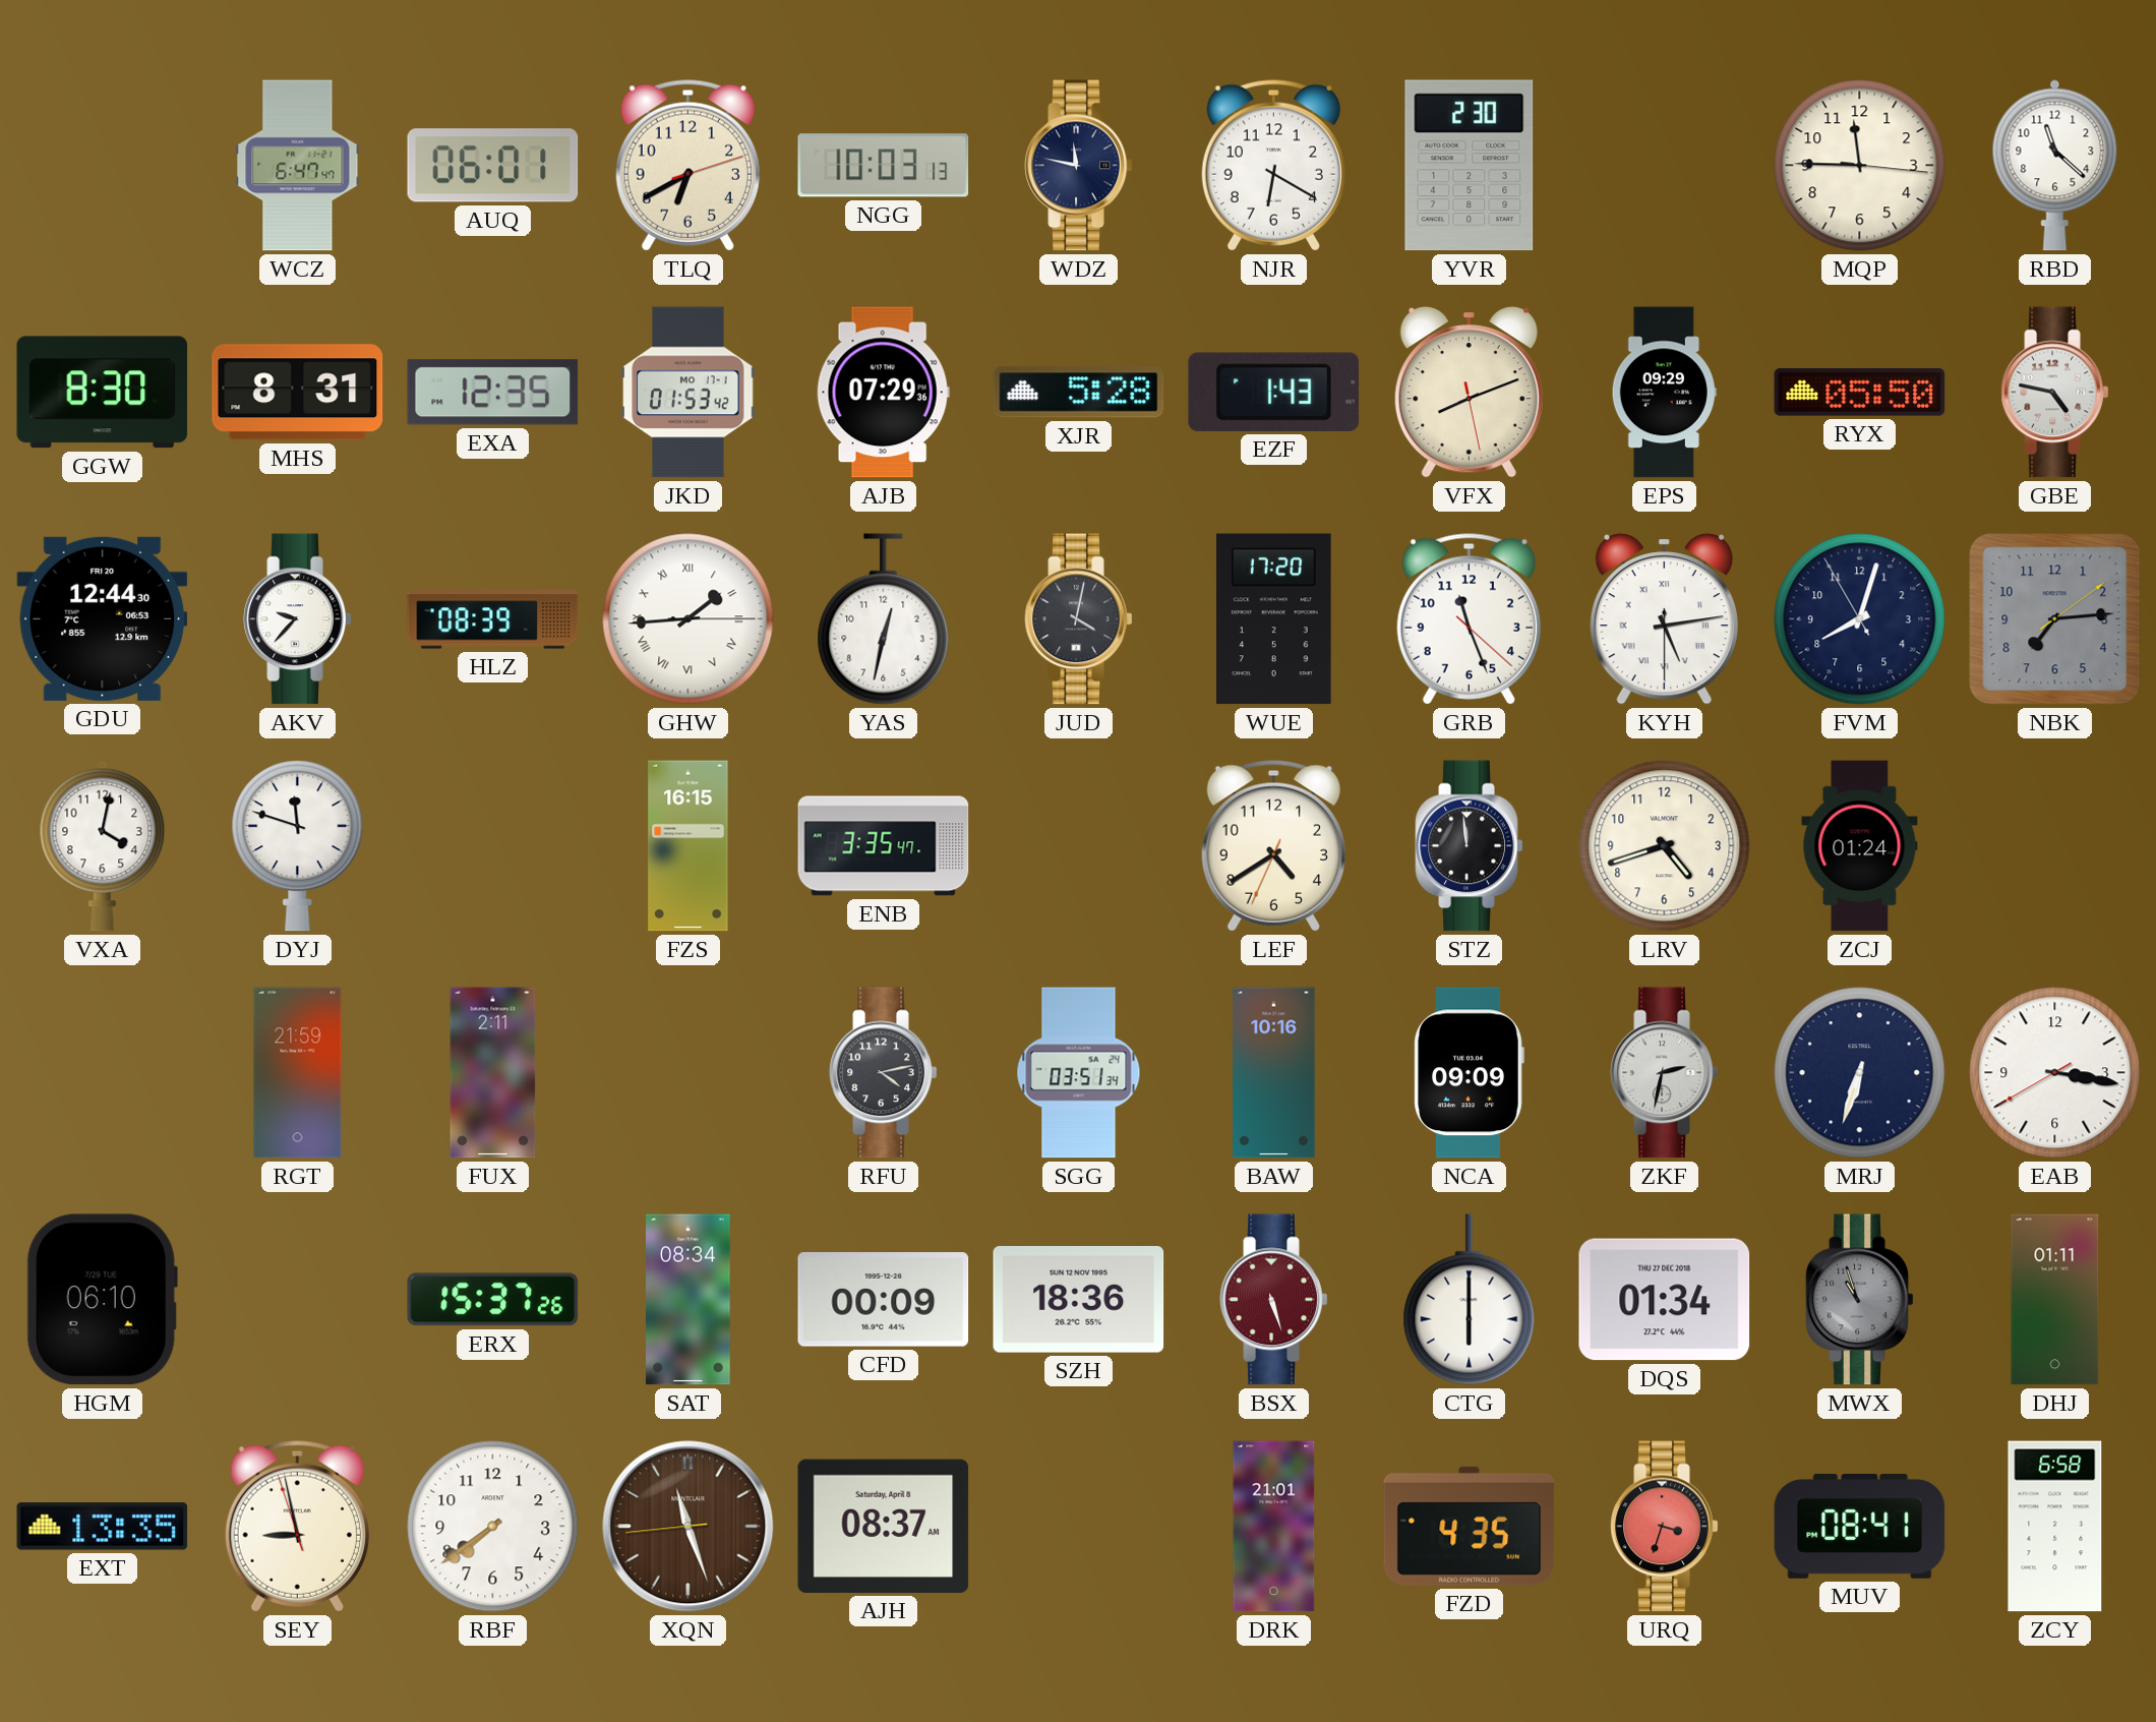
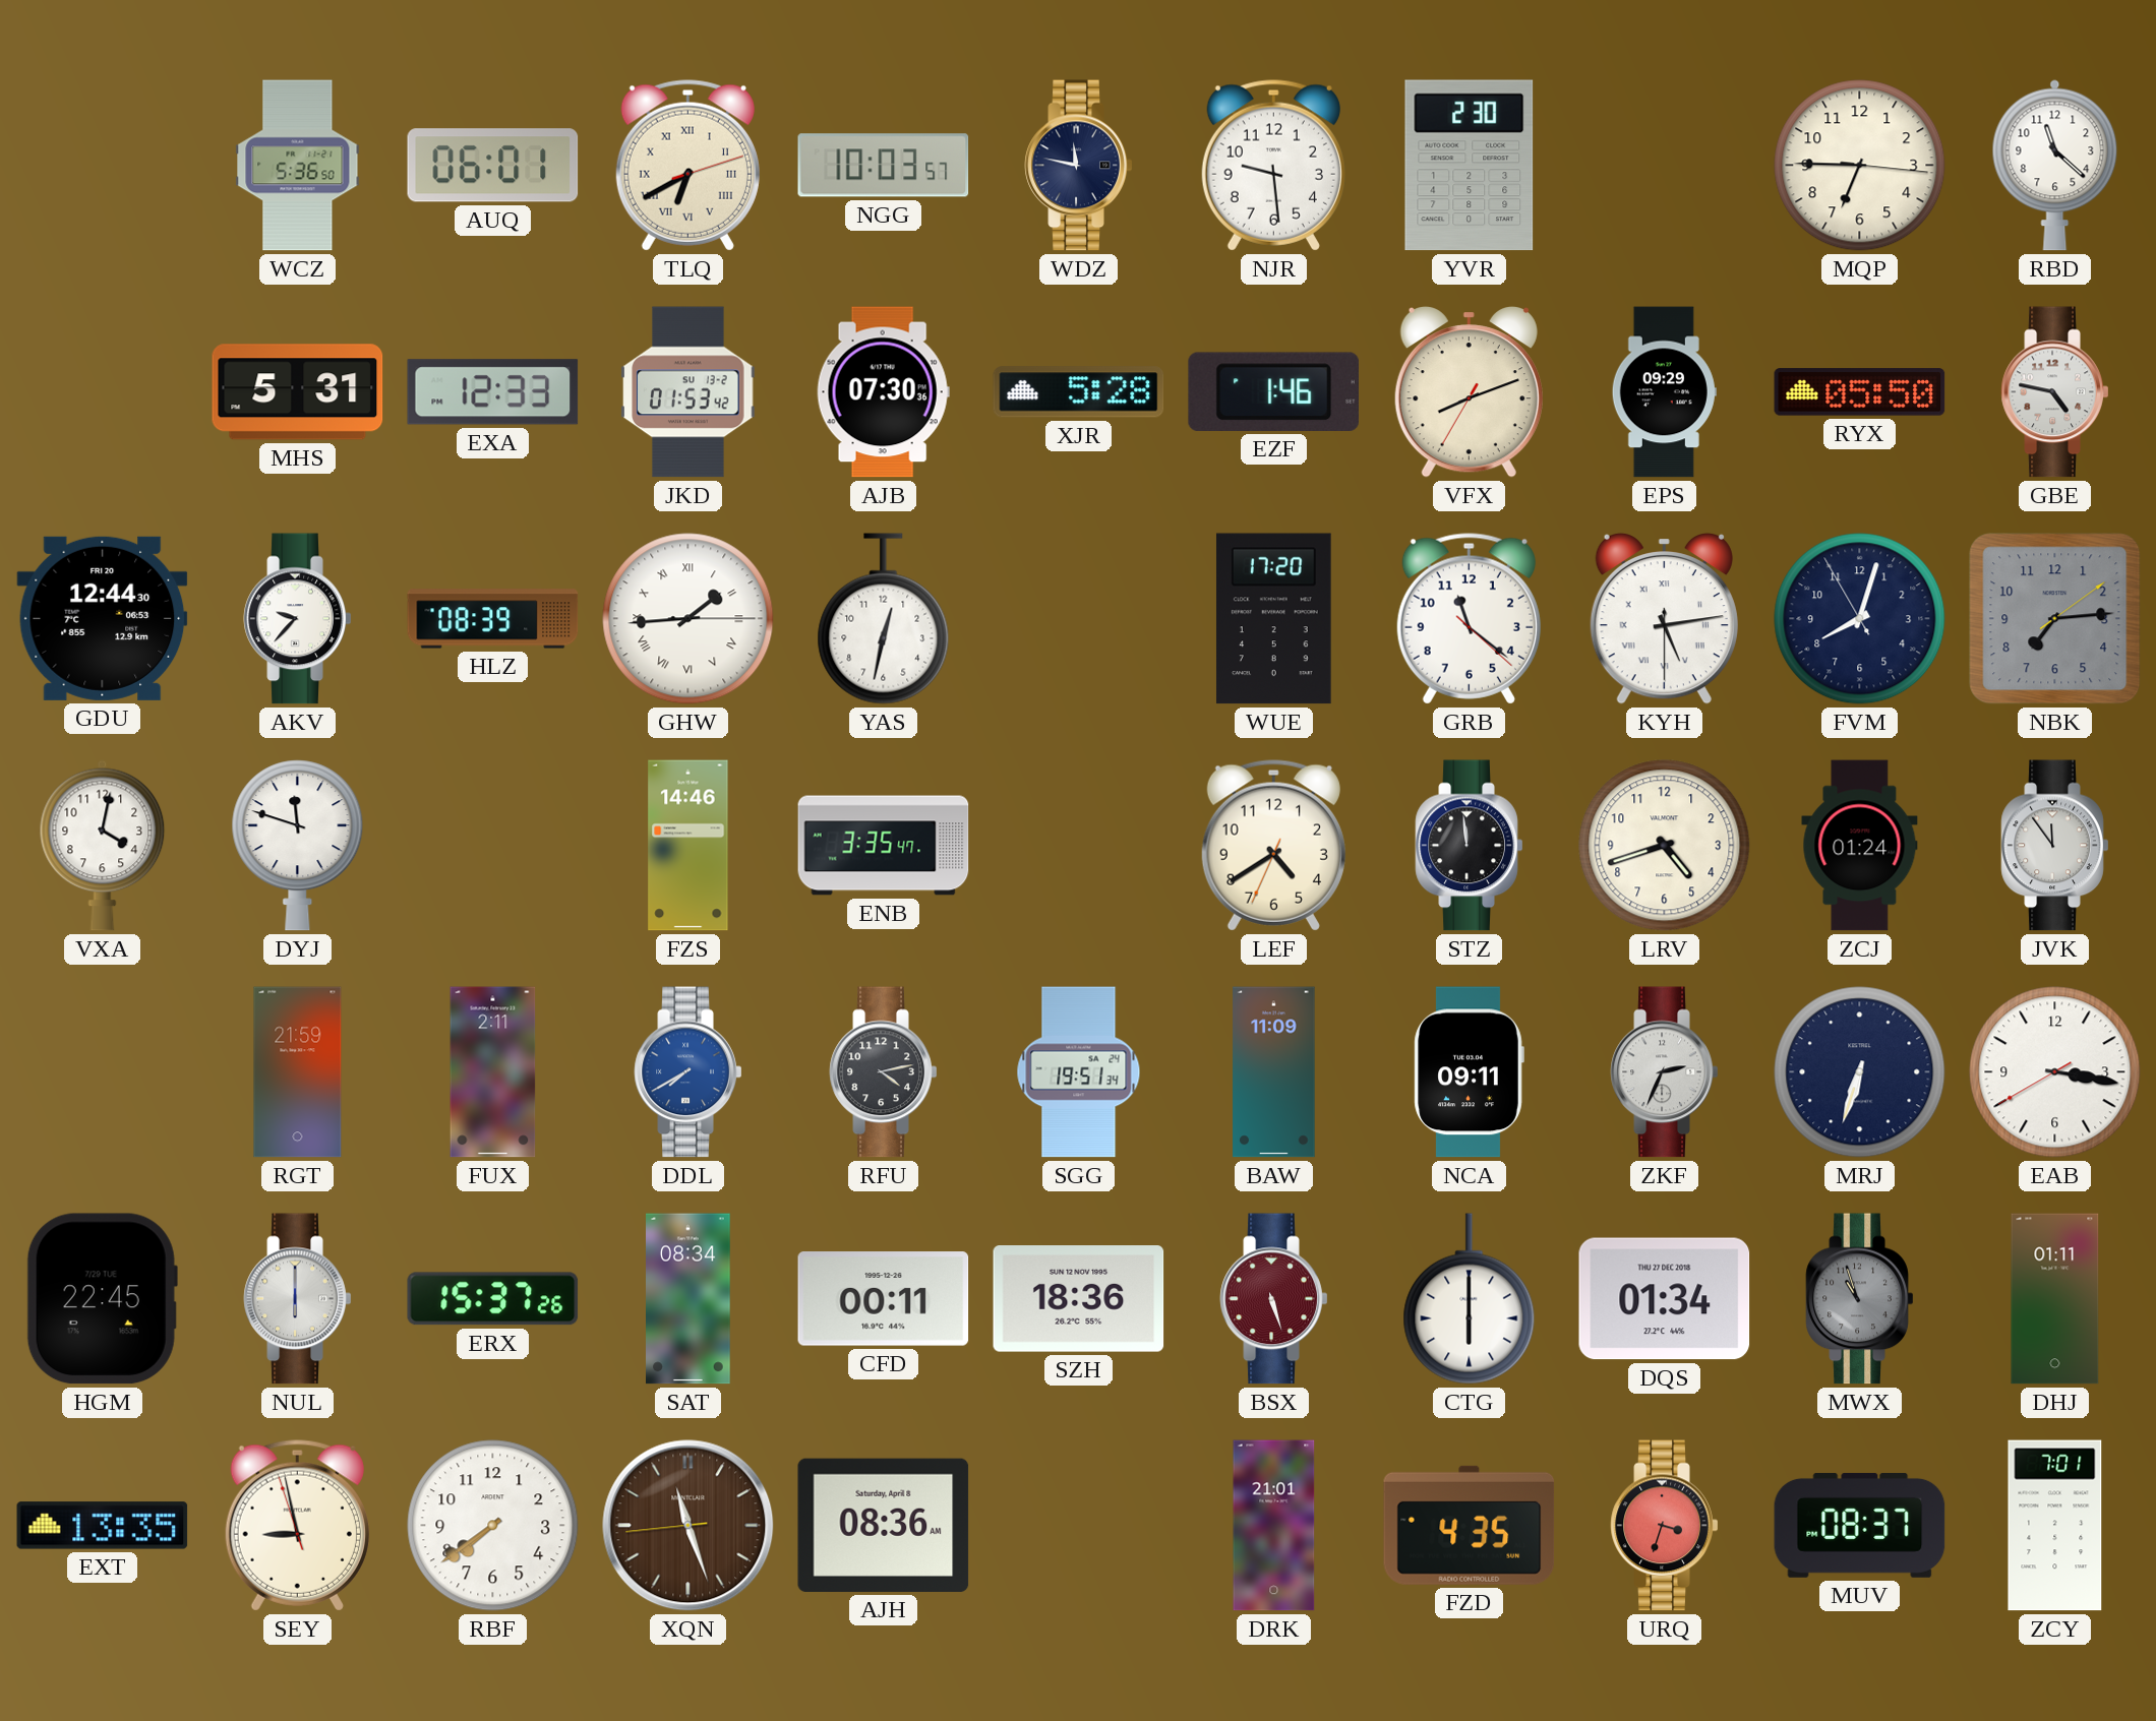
WCZ: 6:47 -> 5:36
TLQ numerals: Arabic -> Roman
NGG: 10:03:13 -> 10:03:57
NJR: 6:20 -> 9:29
MQP: 11:45 -> 6:45
GGW: 8:30 -> none
MHS: 8:31 -> 5:31
EXA: 12:35 -> 12:33
JKD date: MO 17-1 -> SU 13-2
AJB: 07:29 -> 07:30
EZF: 1:43 -> 1:46
VFX: 8:11:28 -> 8:11:35
JUD: 4:02 -> none
GRB: 11:26 -> 11:21
FZS: 16:15 -> 14:46
JVK: none -> 11:54
DDL: none -> 7:40
SGG: 03:51 -> 19:51
BAW: 10:16 -> 11:09
NCA: 09:09 -> 09:11
ZKF: 2:32 -> 2:34
HGM: 06:10 -> 22:45
NUL: none -> 6:00
CFD: 00:09 -> 00:11
AJH: 08:37 -> 08:36
MUV: 08:41 -> 08:37
ZCY: 6:58 -> 7:01
